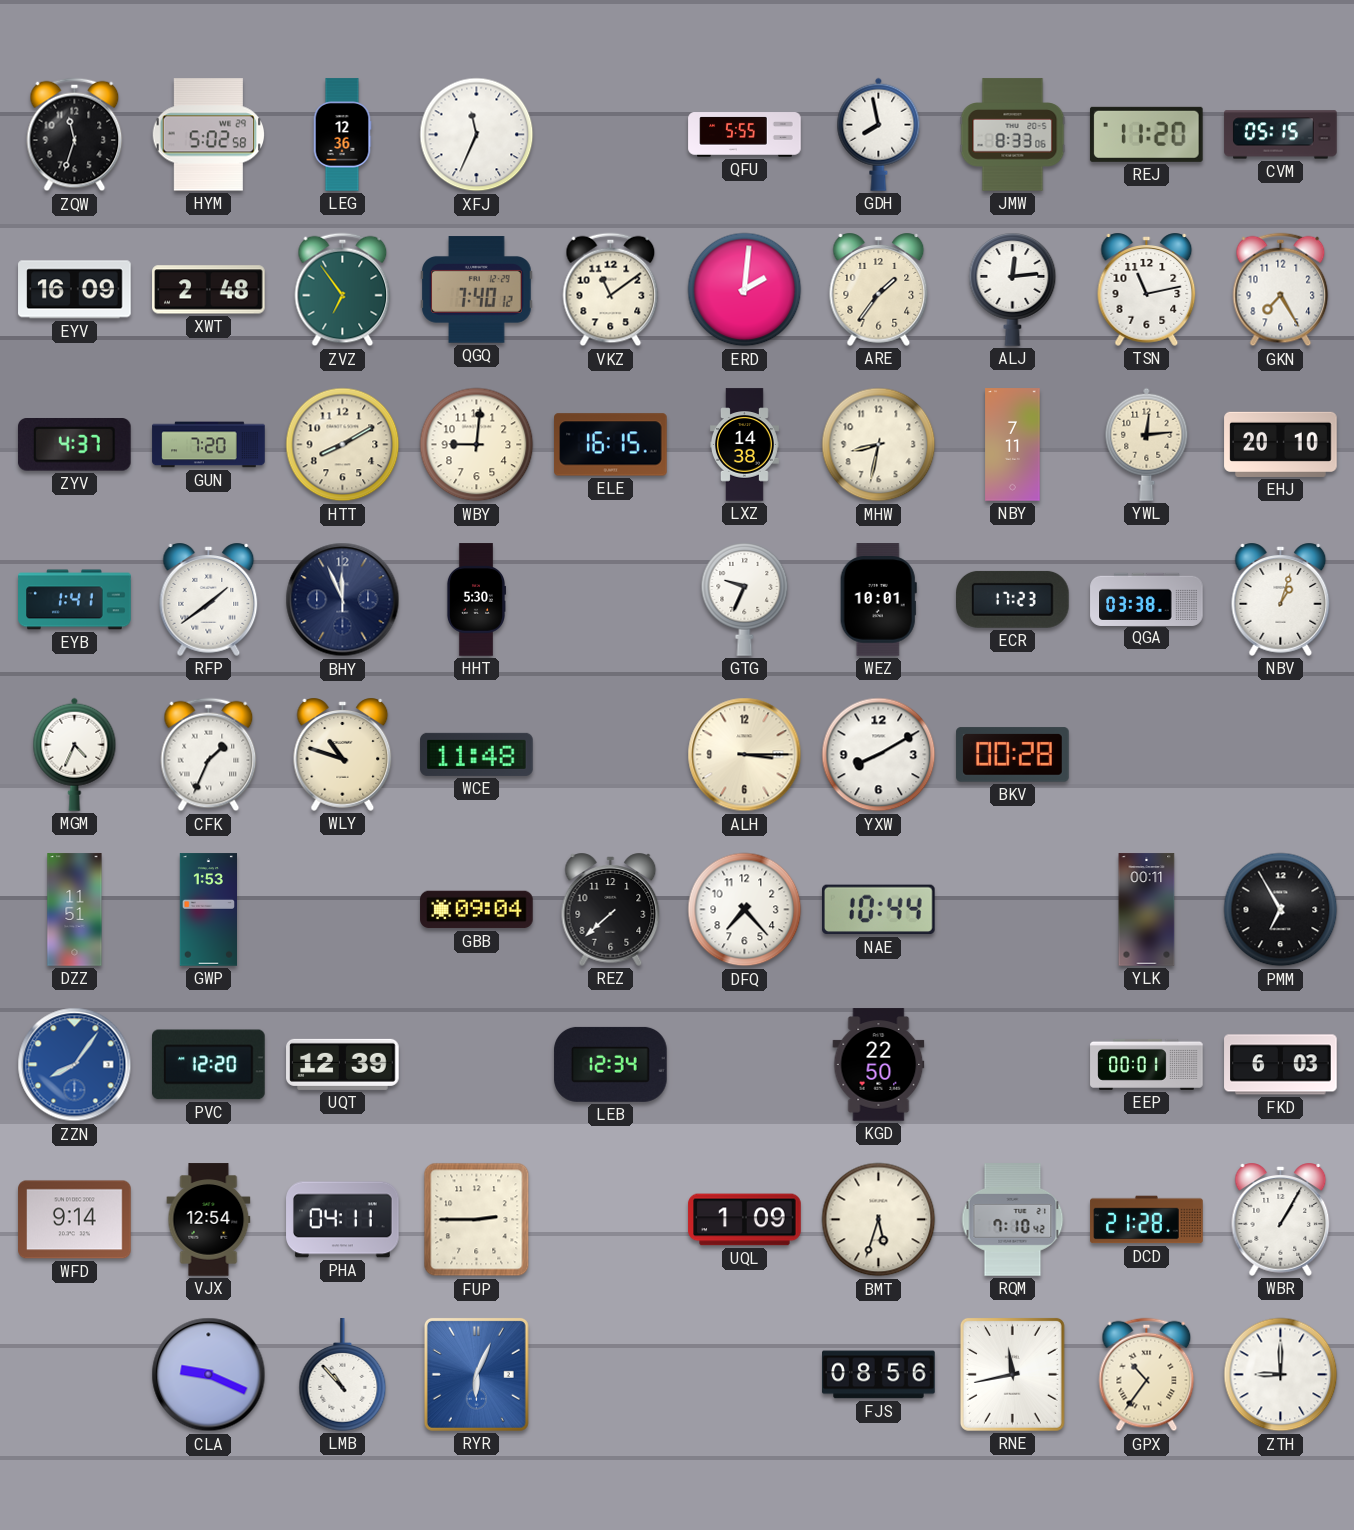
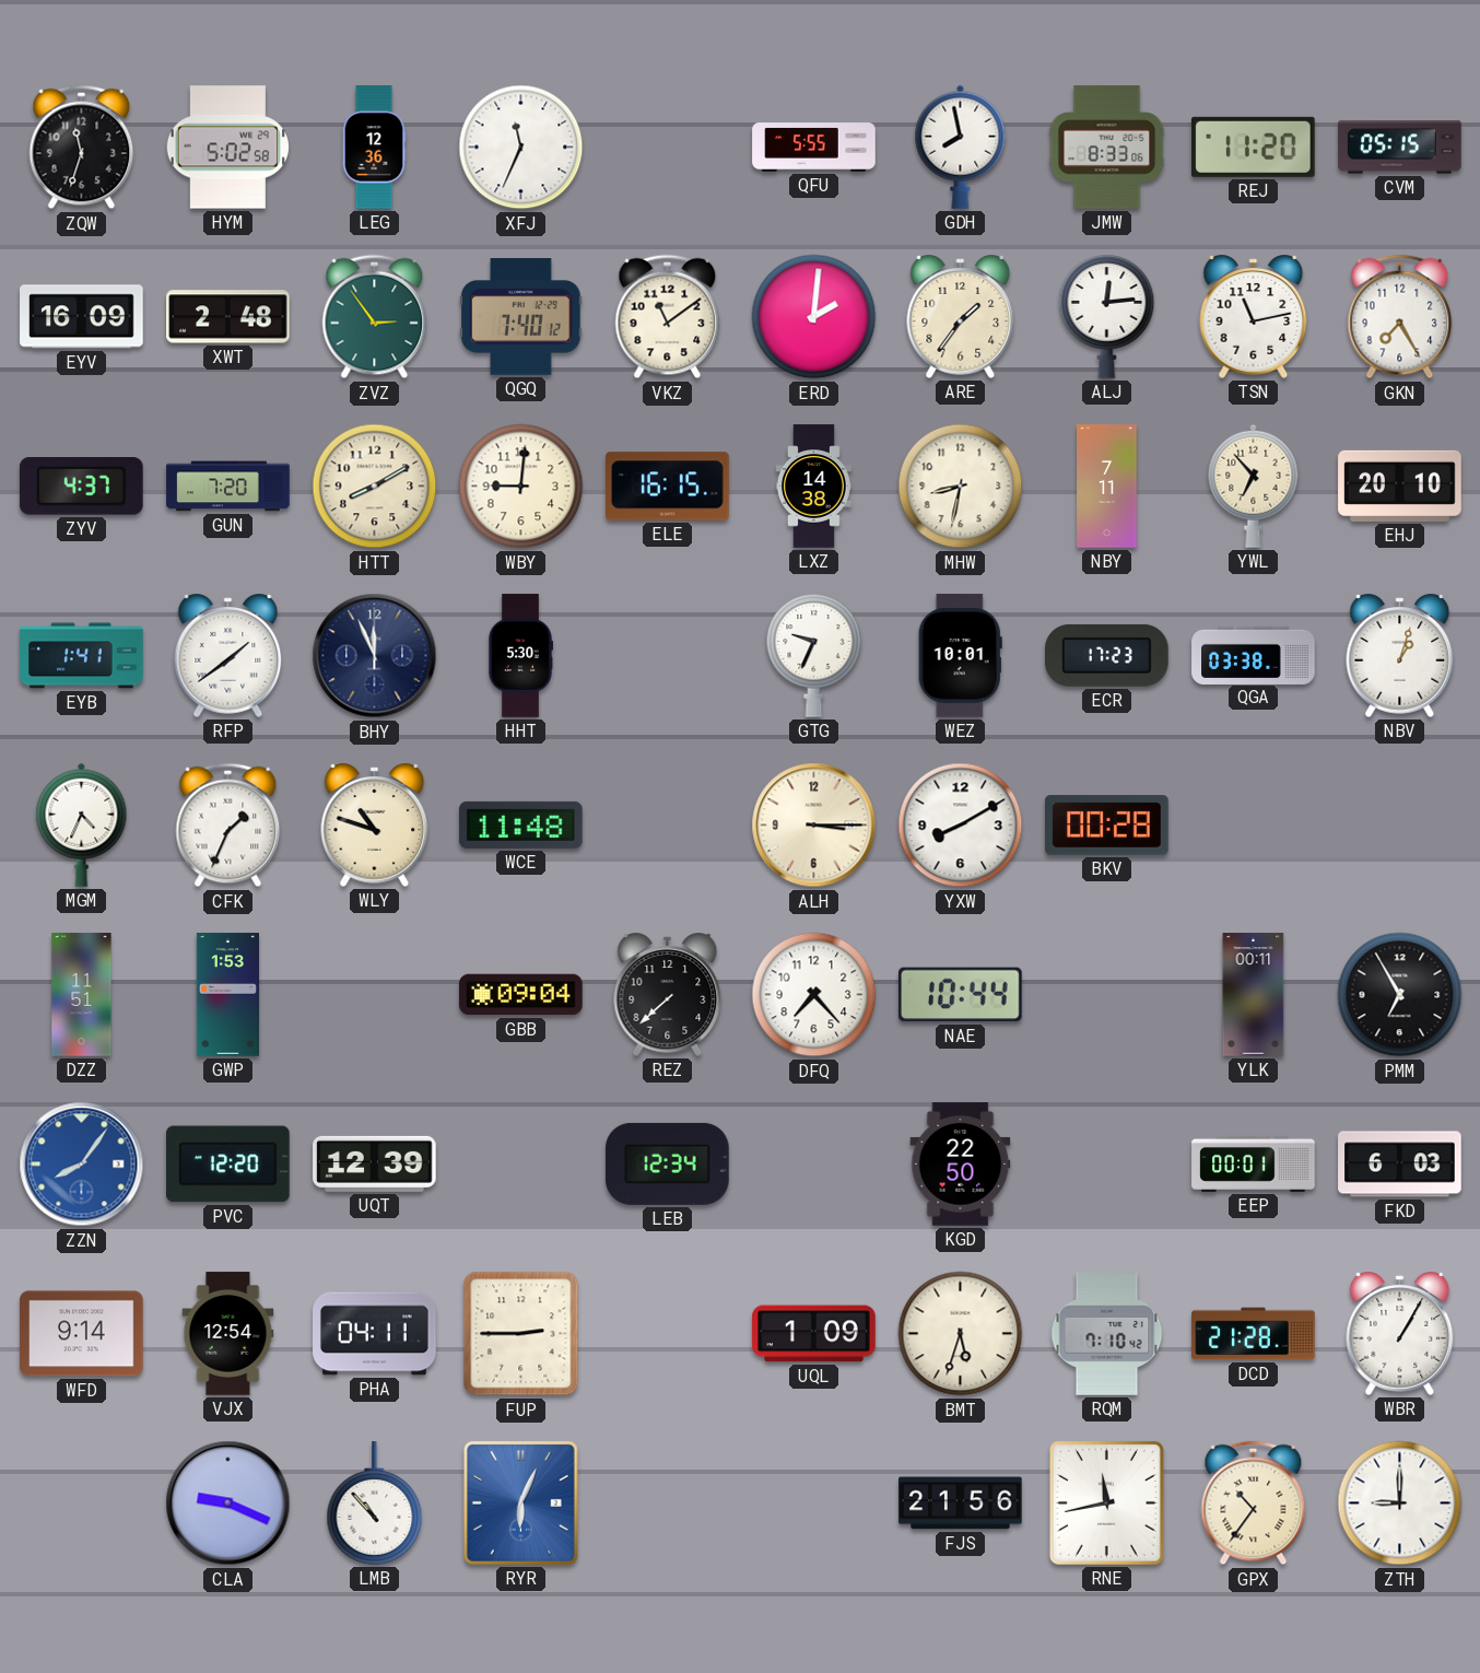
ZVZ: 6:54 -> 2:54
YWL: 12:14 -> 6:53
FJS: 08:56 -> 21:56
